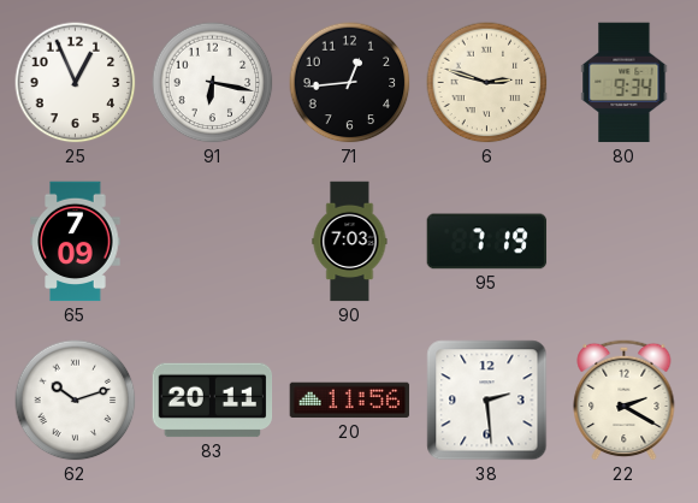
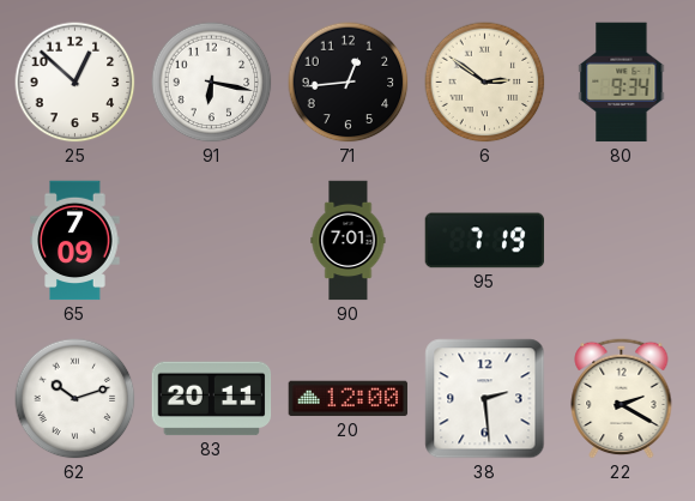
25: 12:56 -> 12:52
6: 2:48 -> 2:51
90: 7:03 -> 7:01
20: 11:56 -> 12:00
